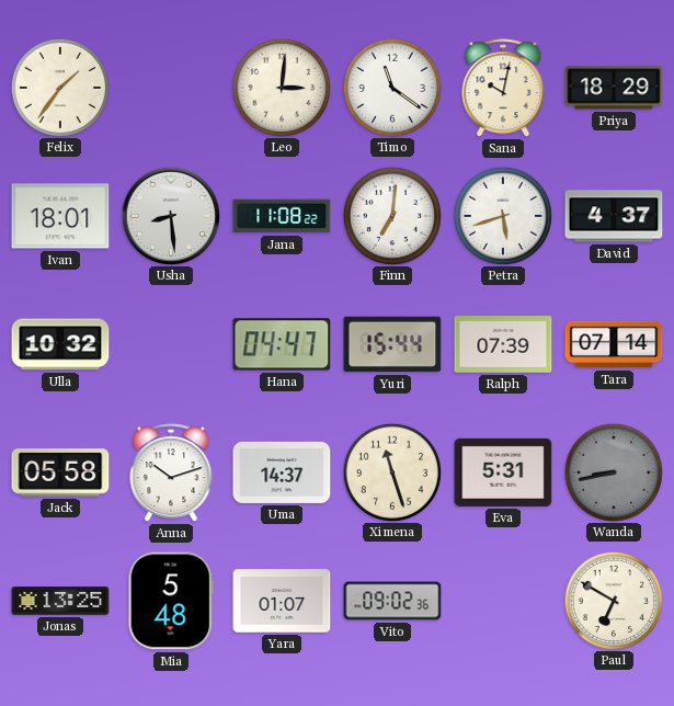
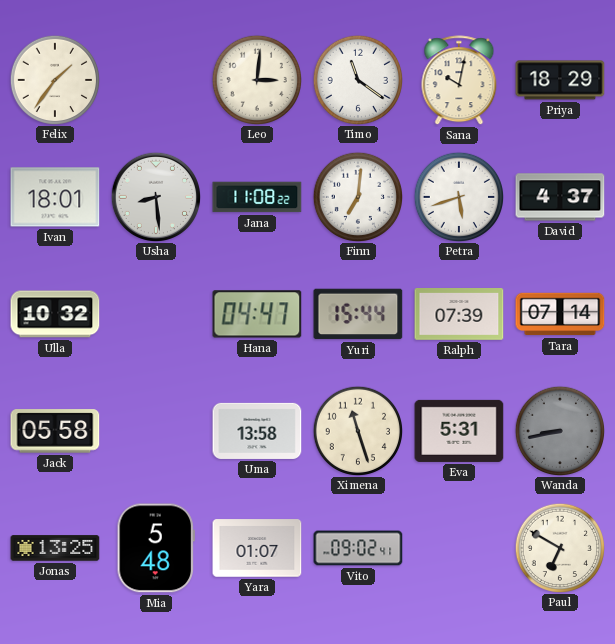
Anna: 10:12 -> none
Uma: 14:37 -> 13:58
Vito: 09:02:36 -> 09:02:41
